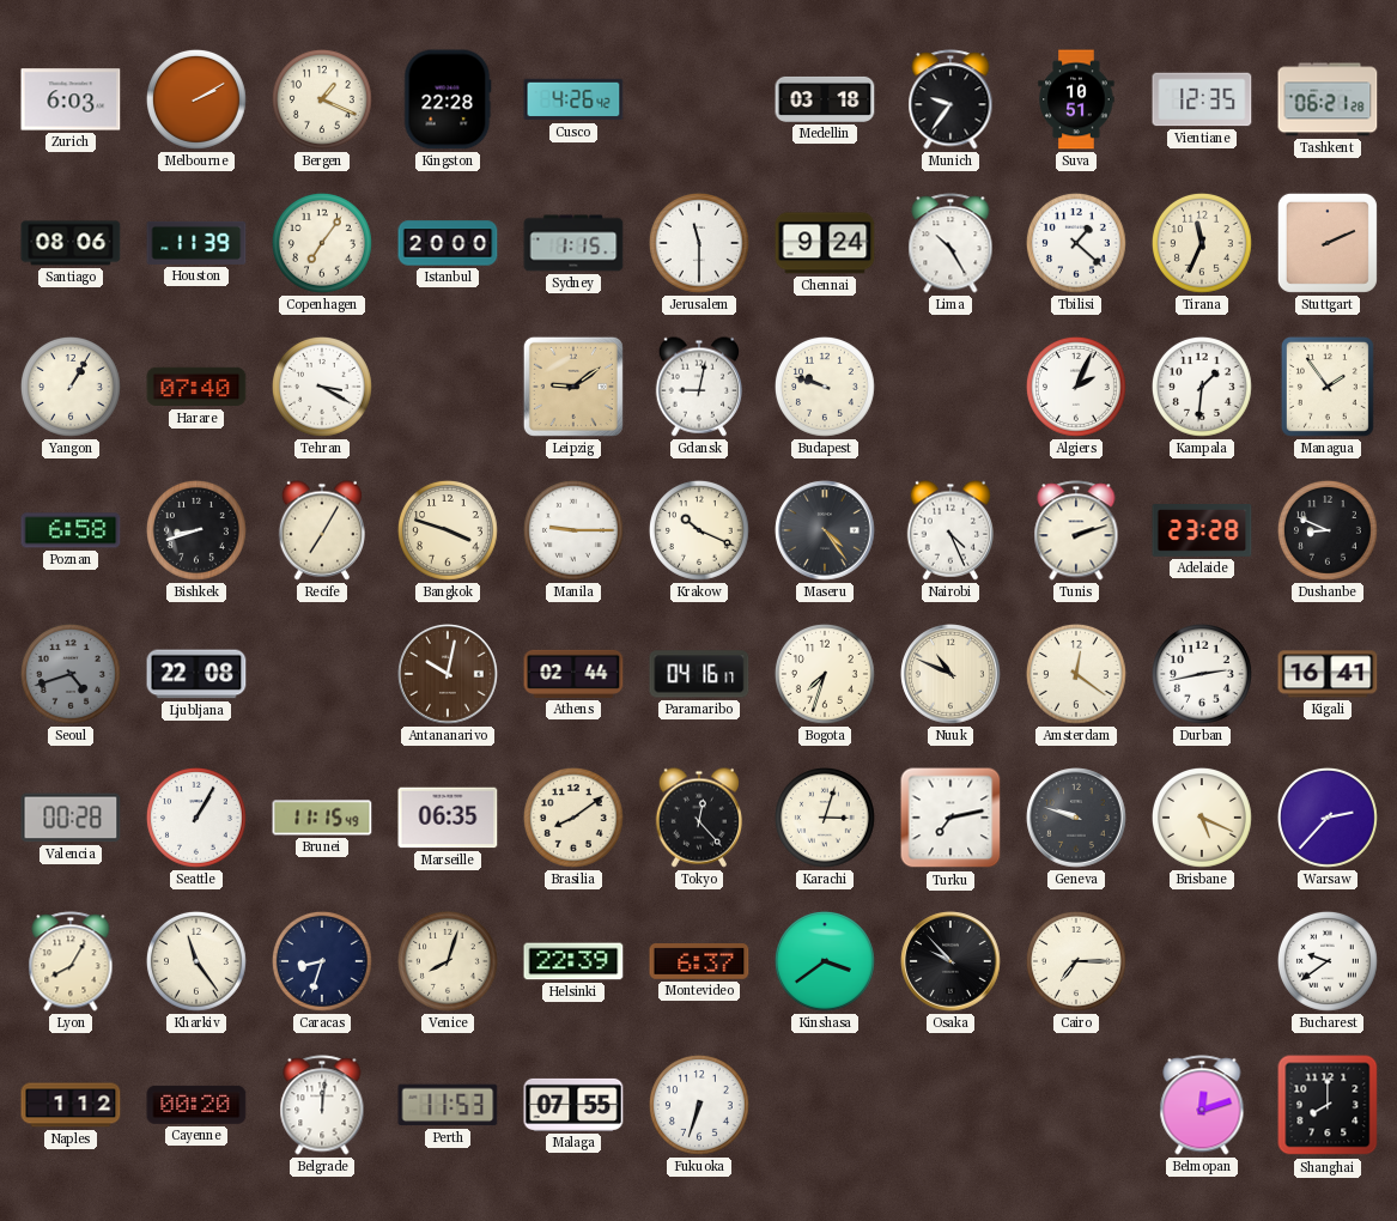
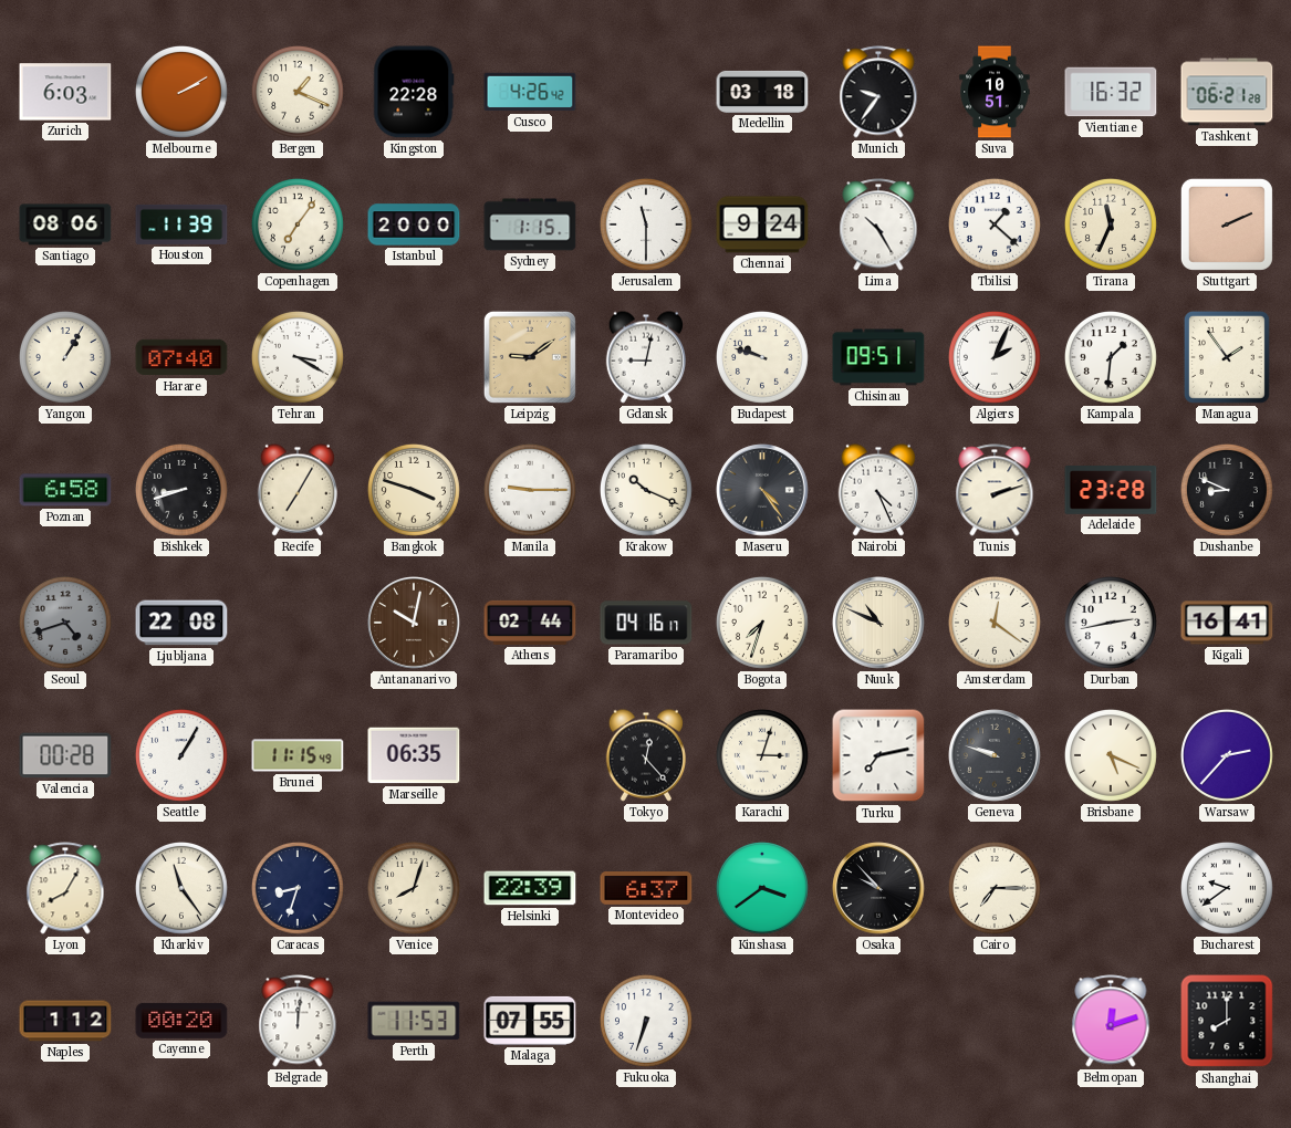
Vientiane: 12:35 -> 16:32
Chisinau: none -> 09:51
Brasilia: 8:09 -> none
